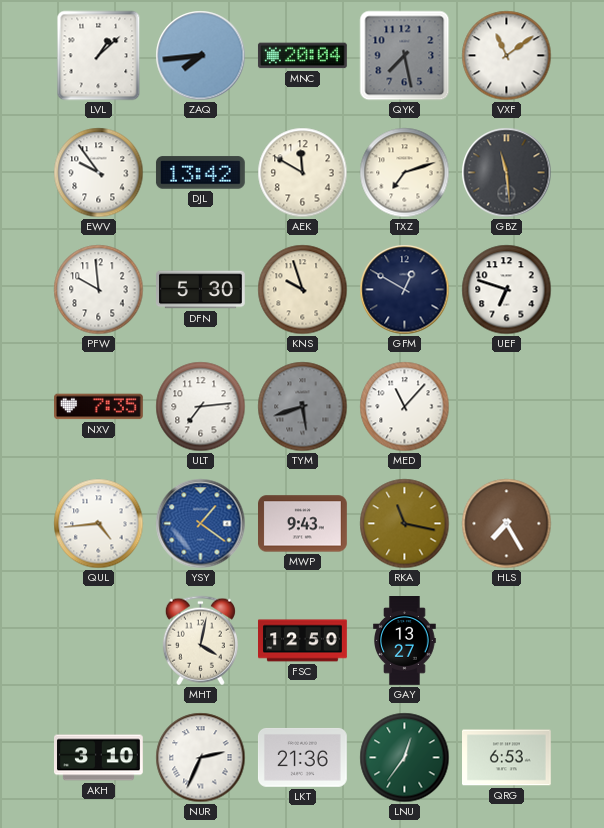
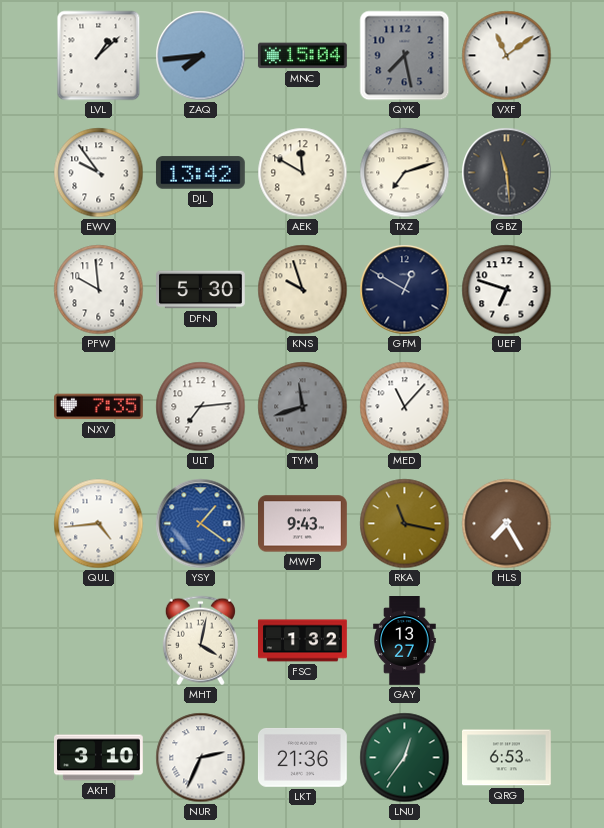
MNC: 20:04 -> 15:04
TYM: 5:42 -> 11:42
FSC: 12:50 -> 1:32
